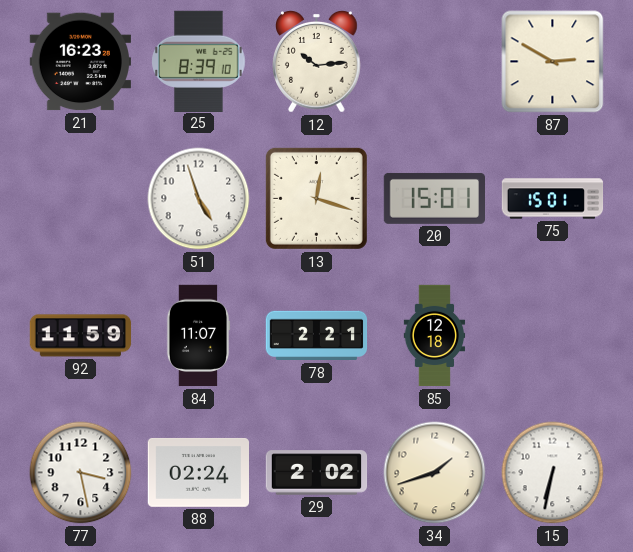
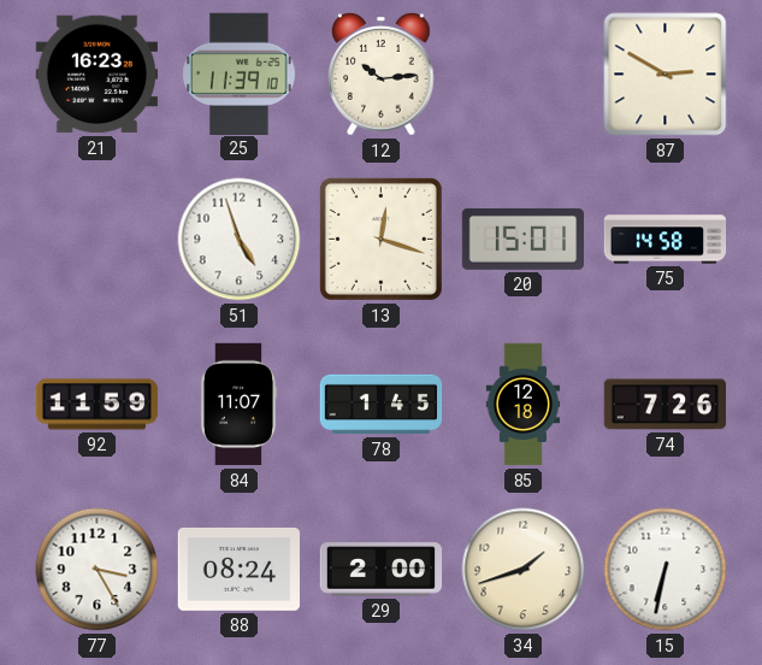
25: 8:39 -> 11:39
75: 15:01 -> 14:58
78: 2:21 -> 1:45
74: none -> 7:26
77: 3:28 -> 3:25
88: 02:24 -> 08:24
29: 2:02 -> 2:00
